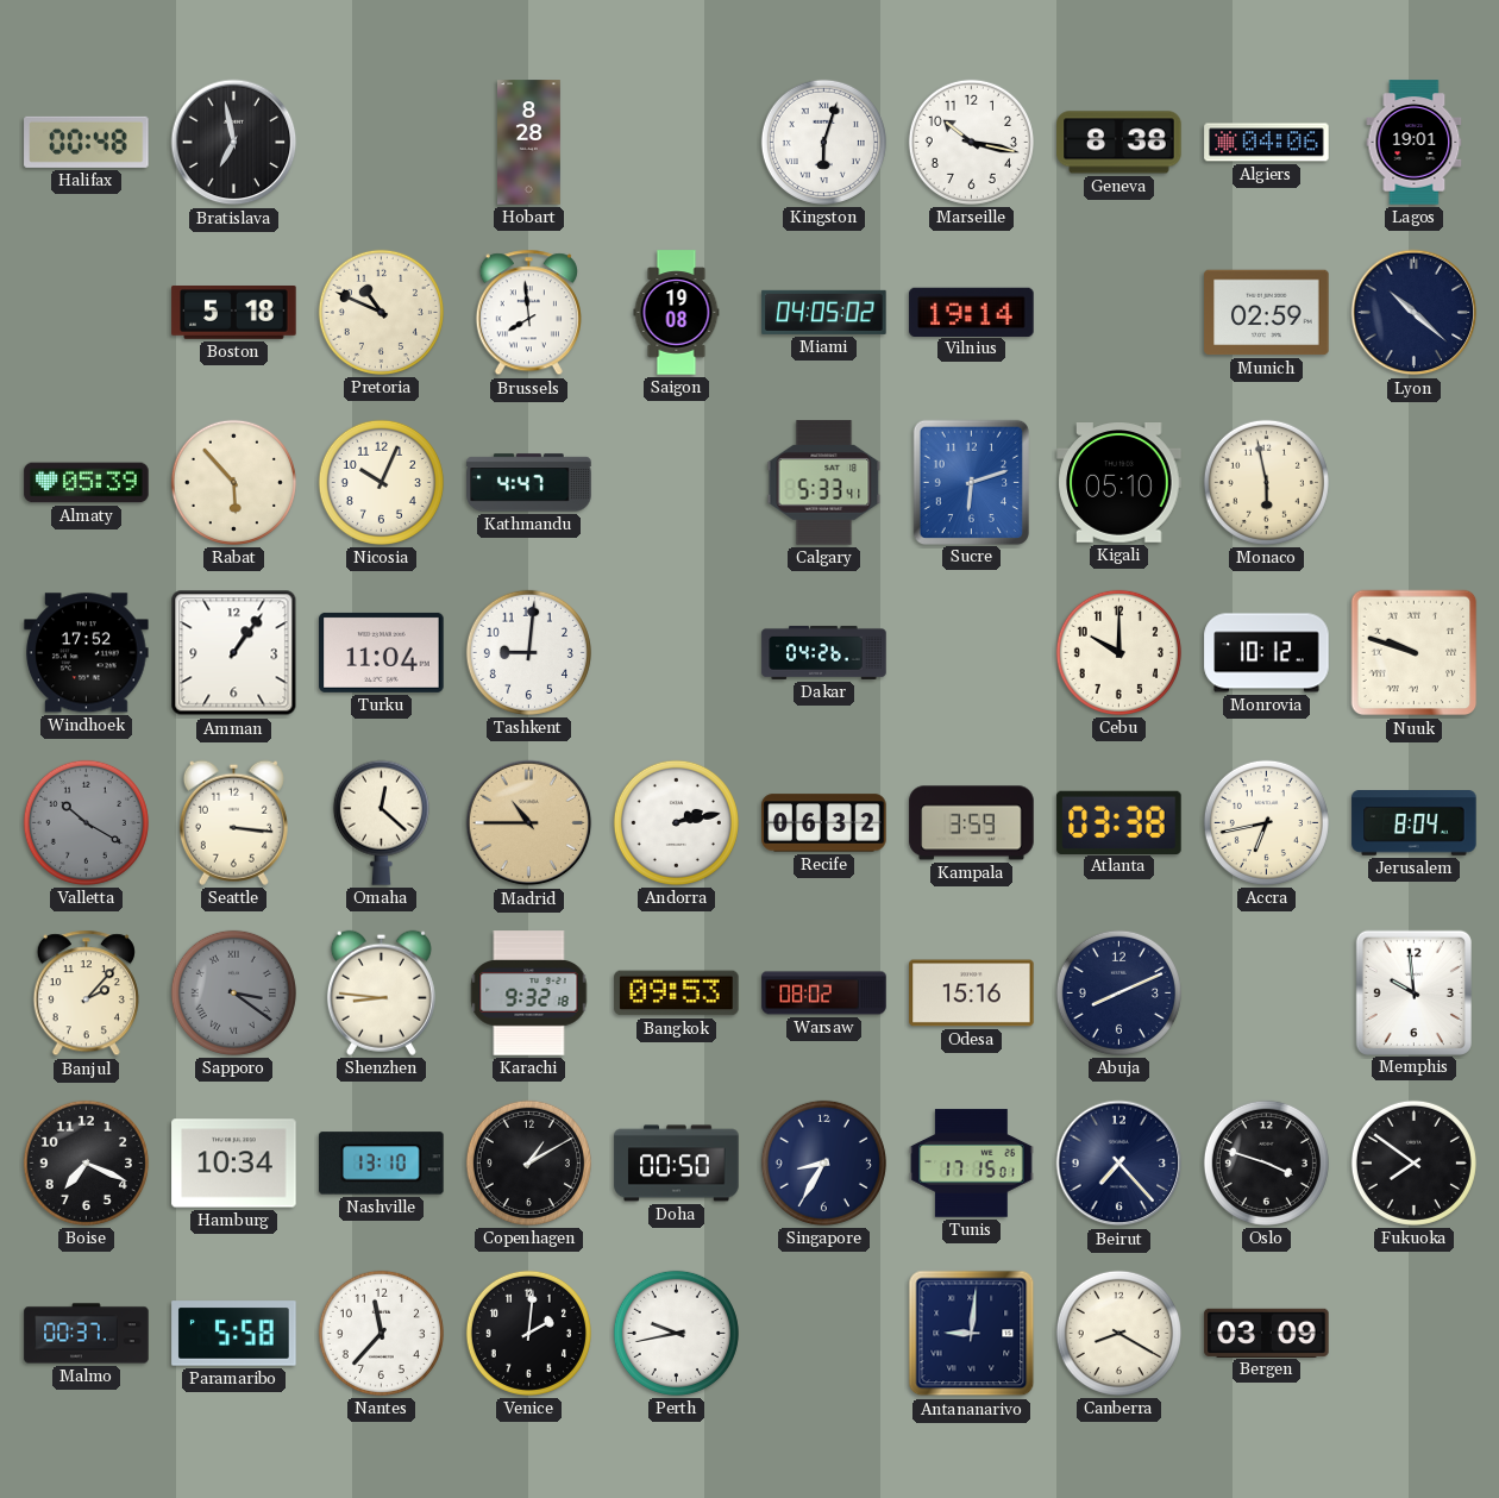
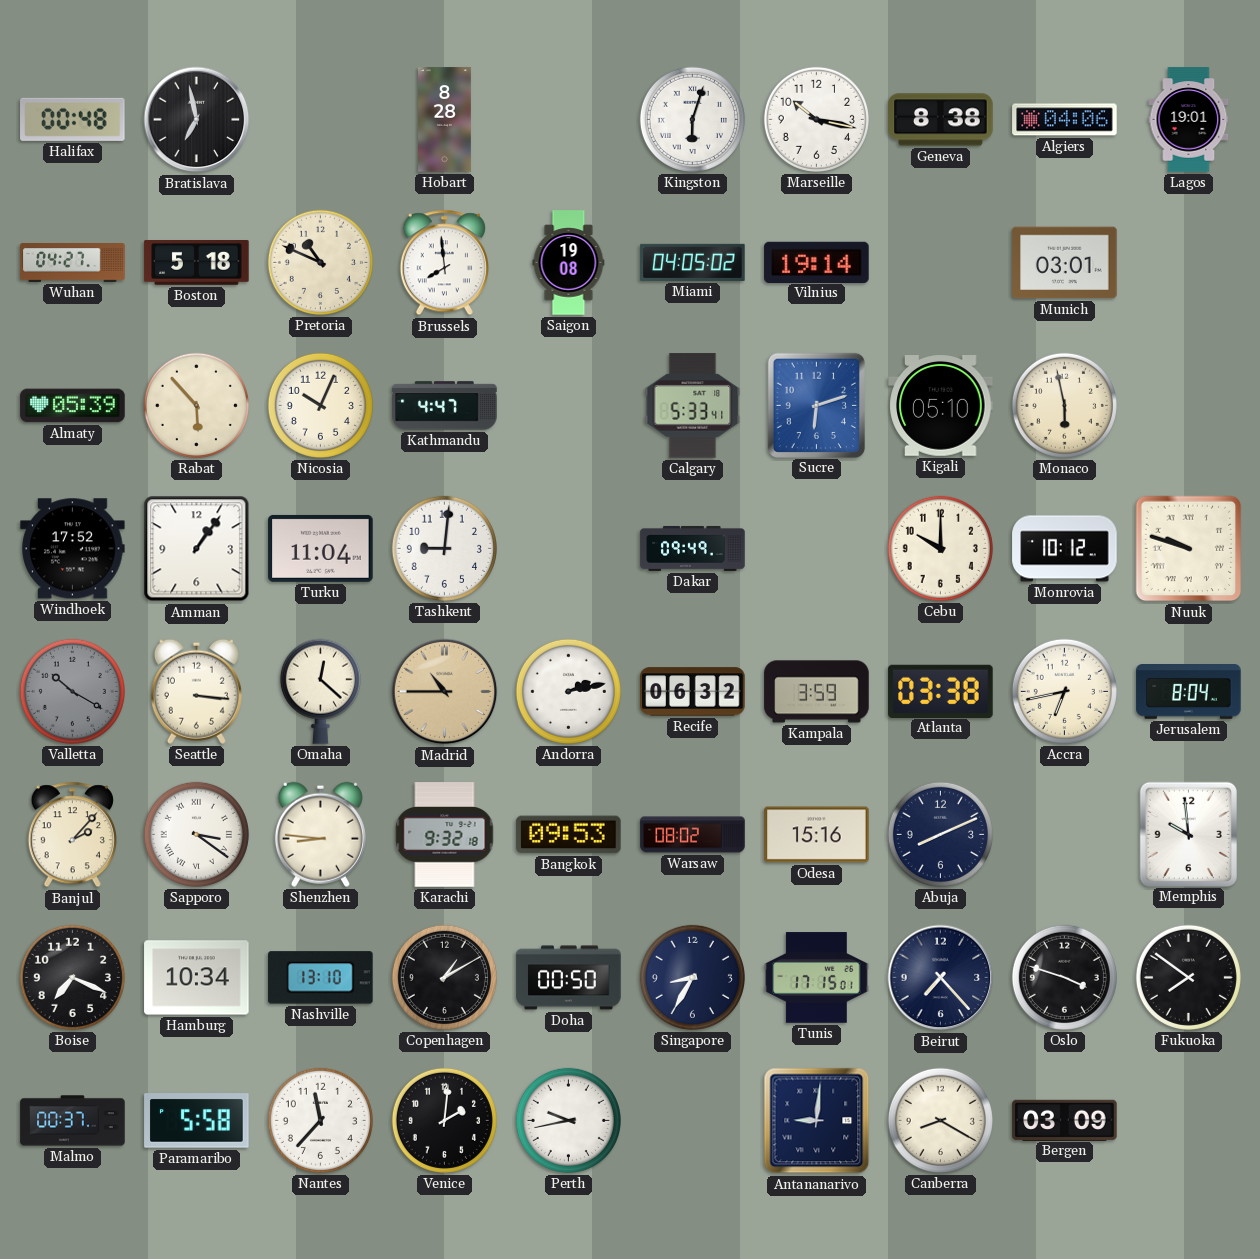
Wuhan: none -> 04:27
Munich: 02:59 -> 03:01
Lyon: 10:22 -> none
Dakar: 04:26 -> 09:49
Sapporo dial: grey -> white
